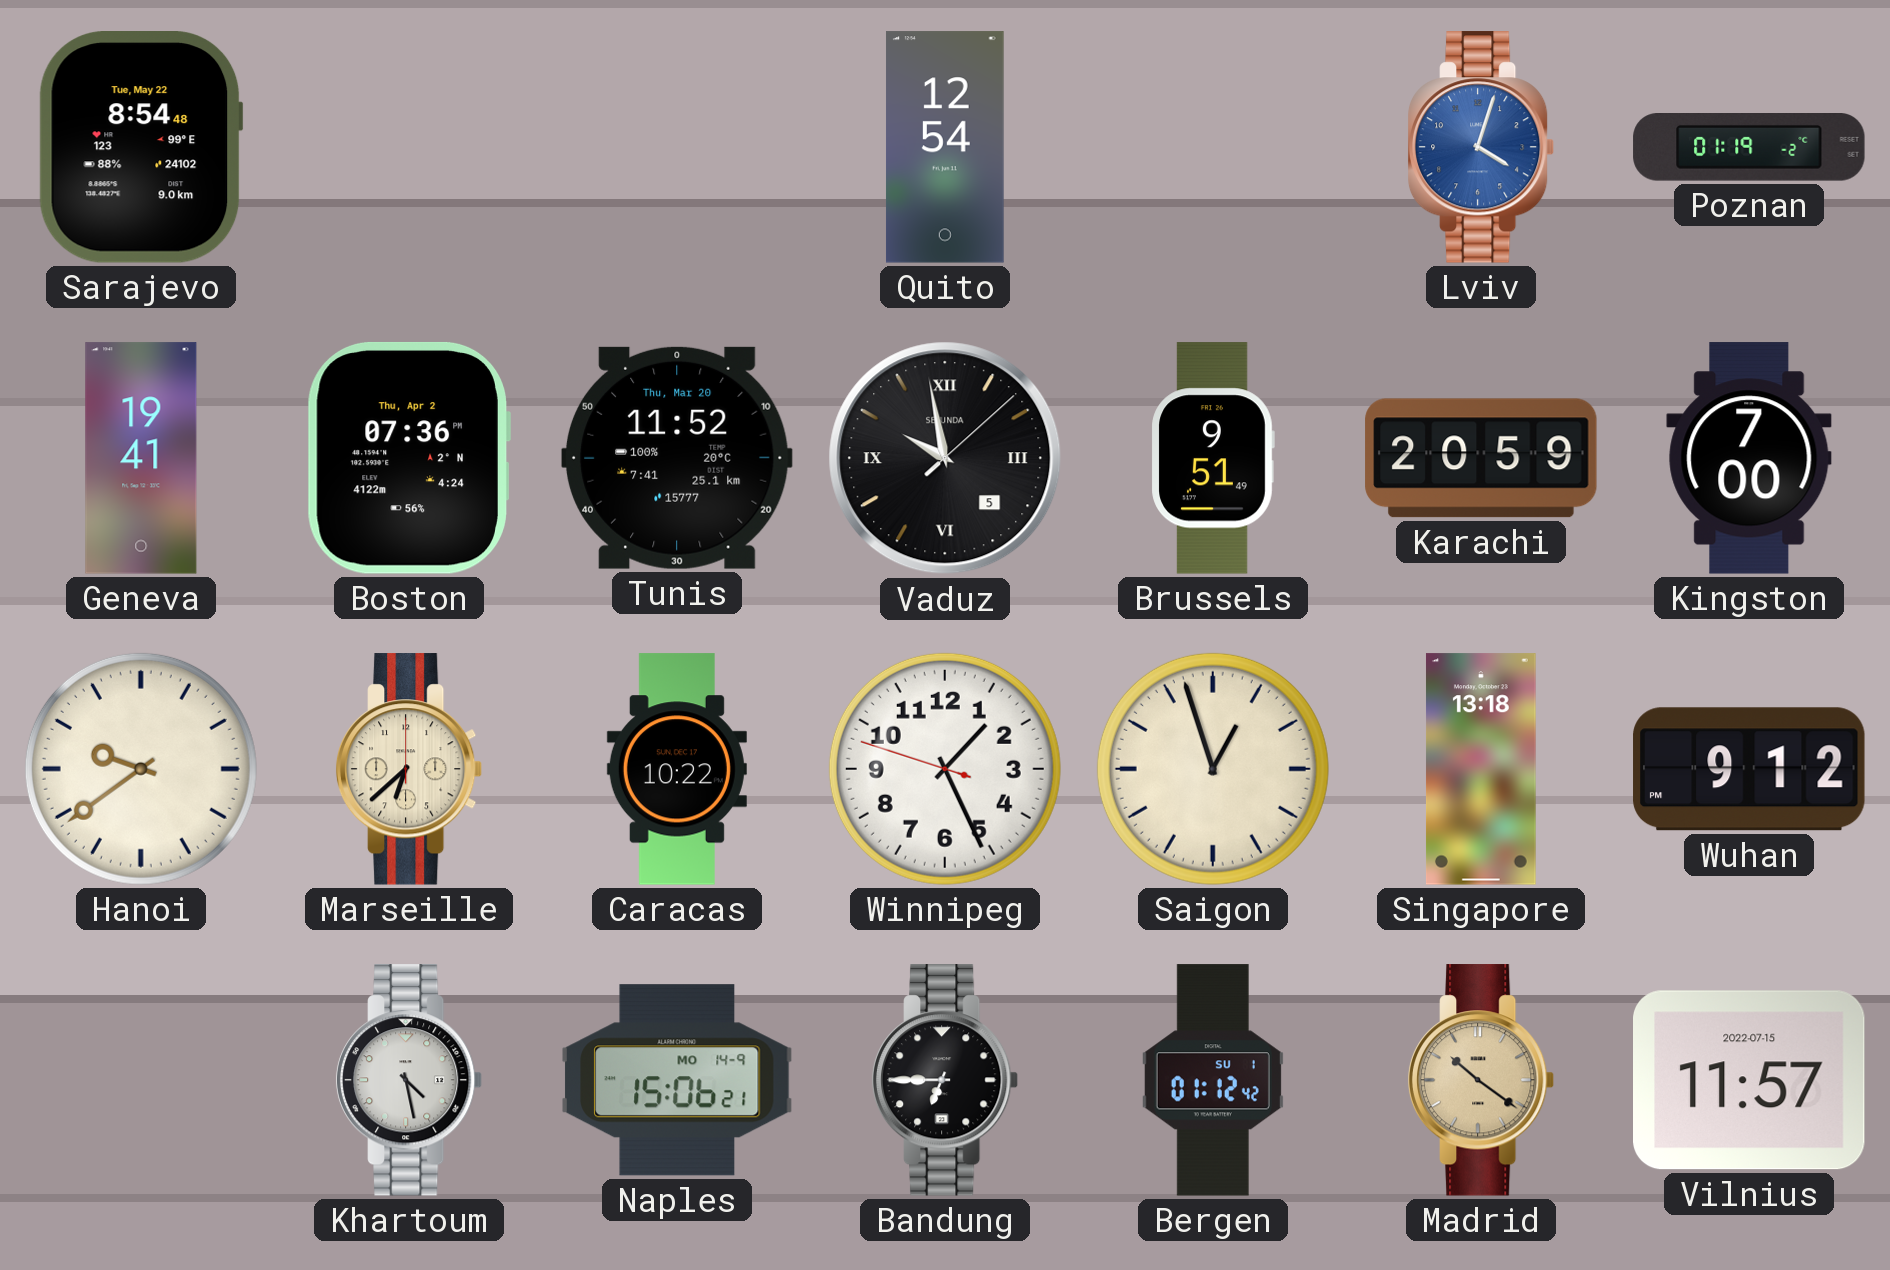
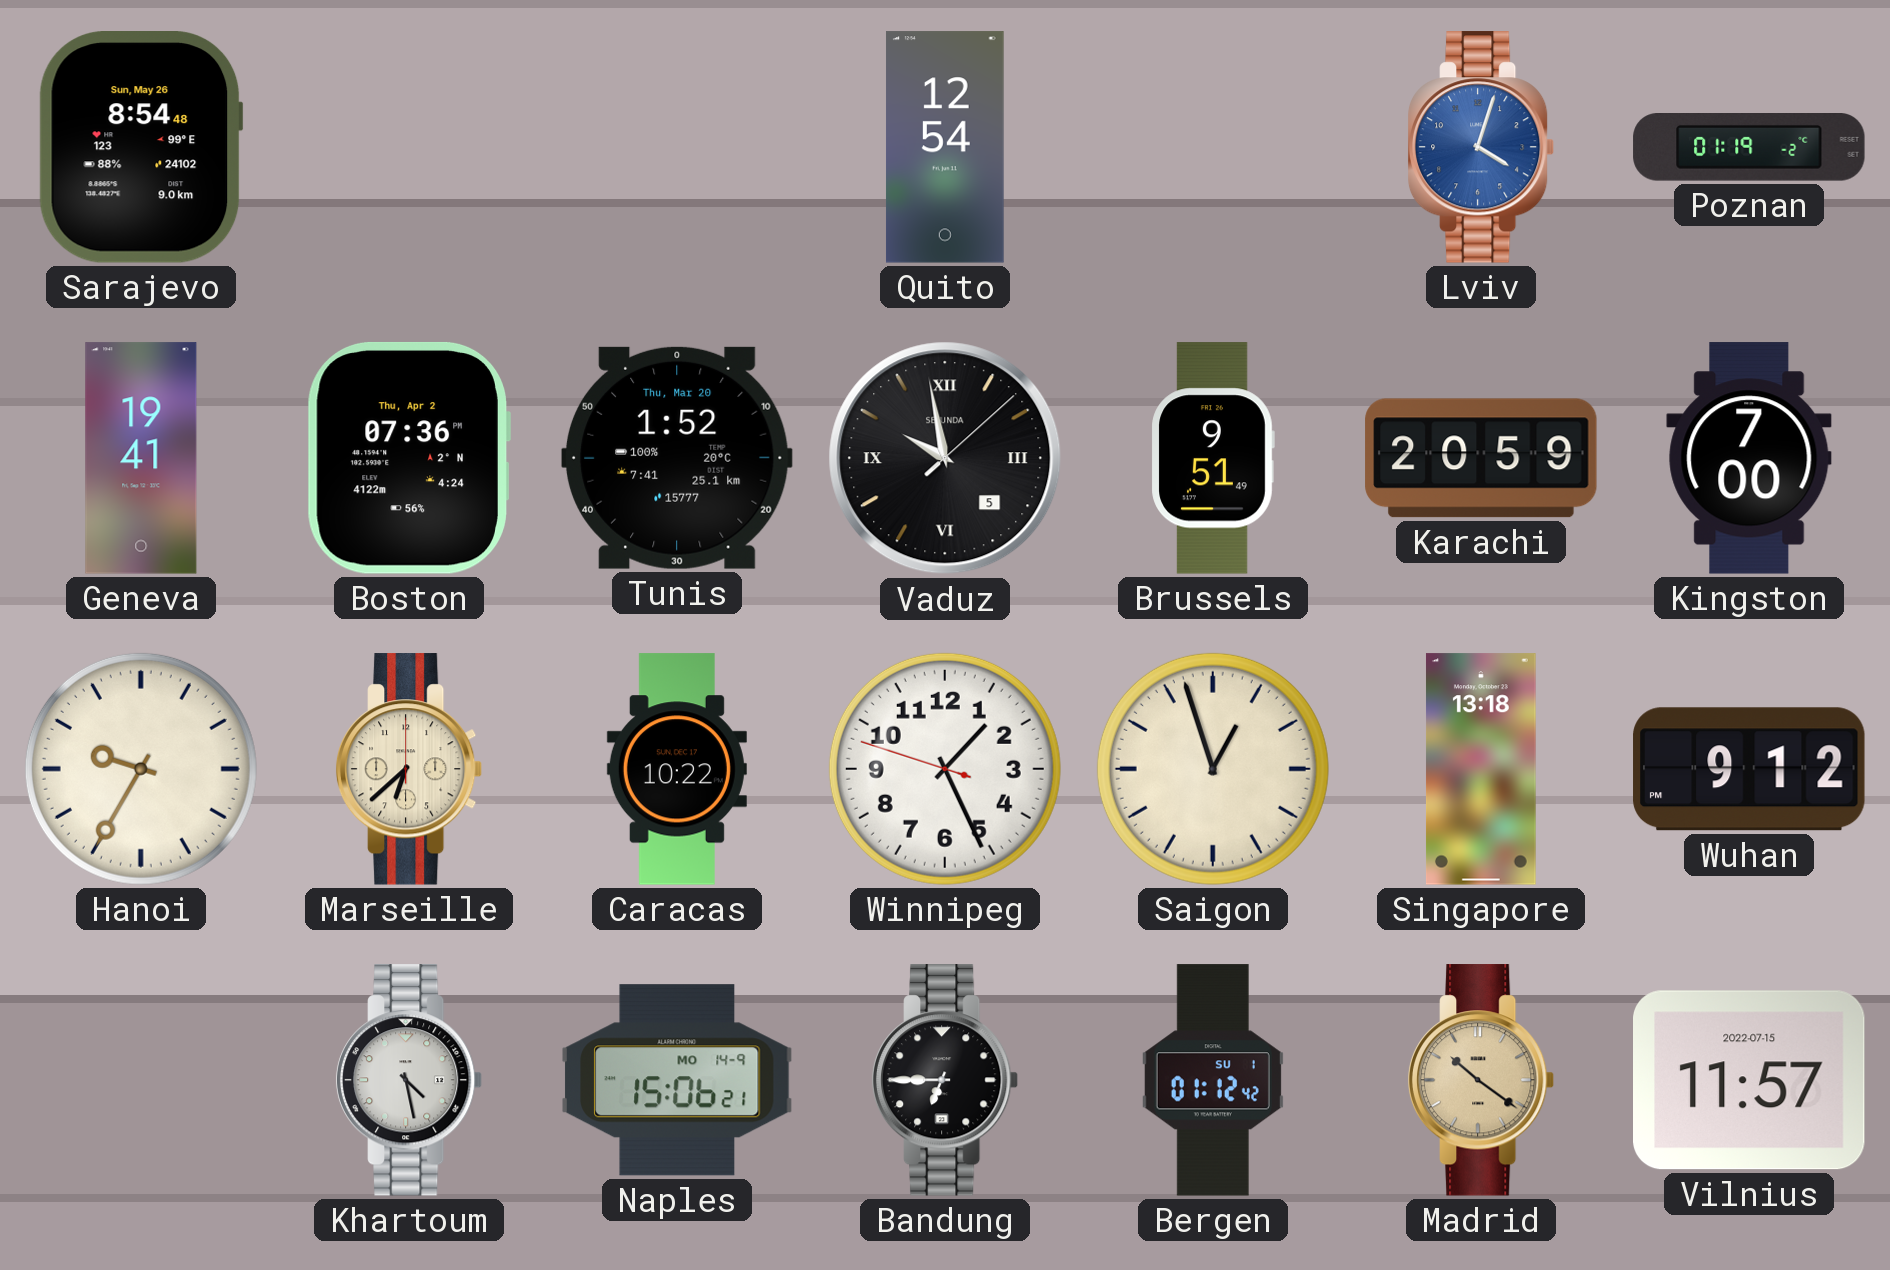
Sarajevo date: Tue, May 22 -> Sun, May 26
Tunis: 11:52 -> 1:52
Hanoi: 9:39 -> 9:35
